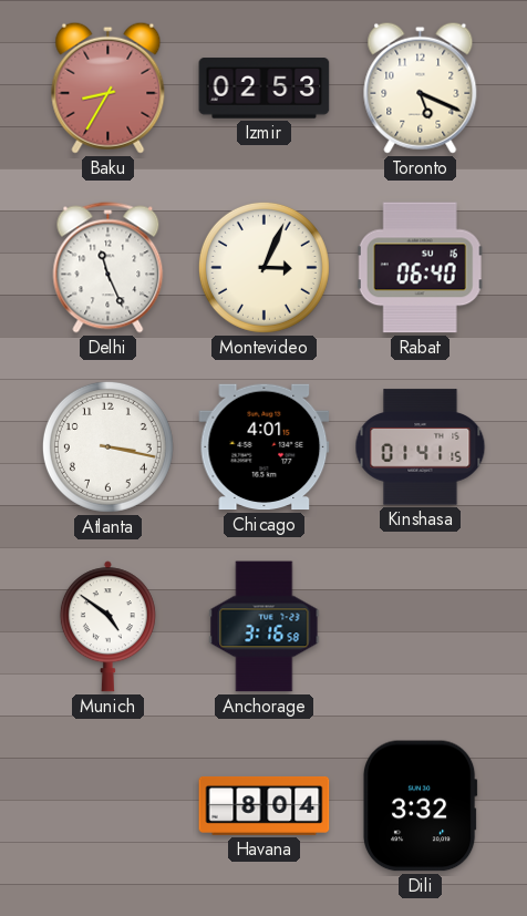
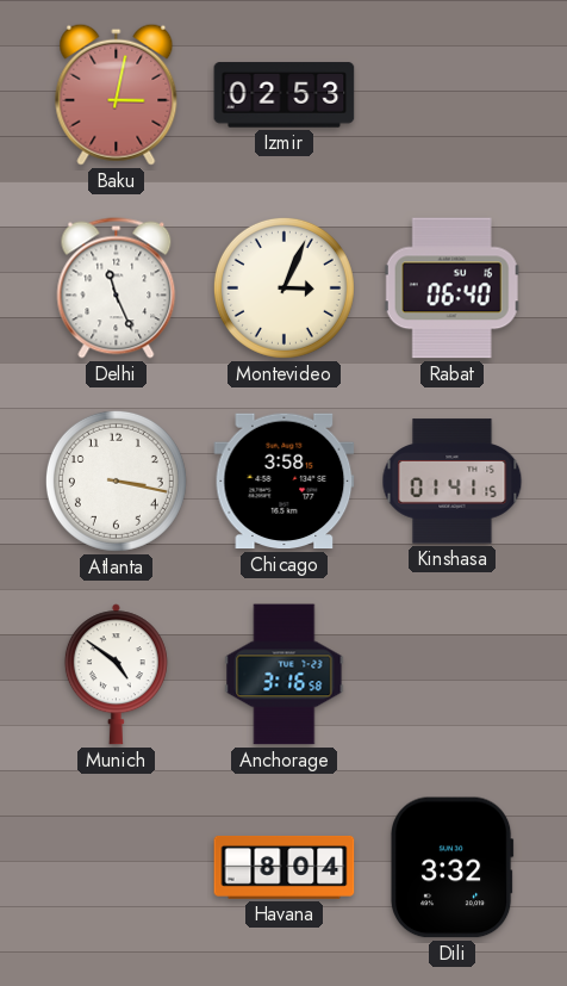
Baku: 8:35 -> 3:02
Toronto: 5:19 -> none
Chicago: 4:01 -> 3:58
